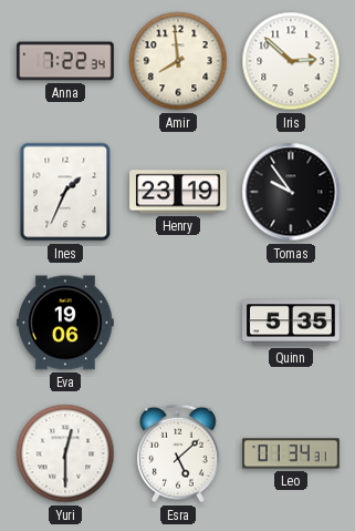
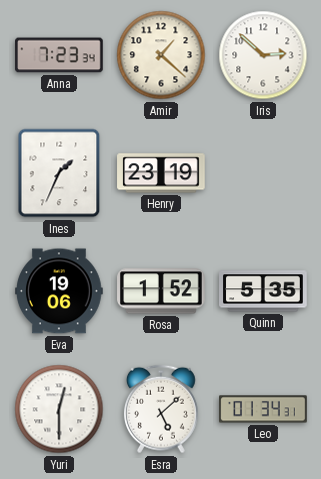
Anna: 7:22 -> 7:23
Amir: 7:59 -> 1:22
Tomas: 9:54 -> none
Rosa: none -> 1:52
